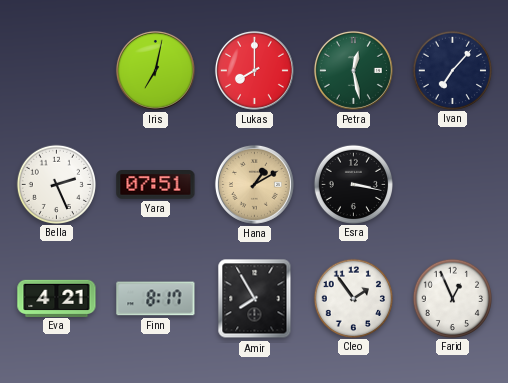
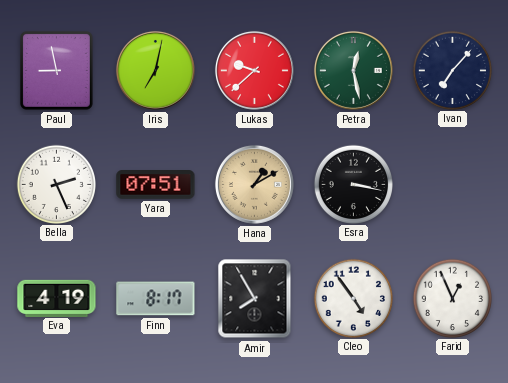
Paul: none -> 8:58
Lukas: 8:00 -> 9:38
Eva: 4:21 -> 4:19
Cleo: 1:54 -> 4:54
